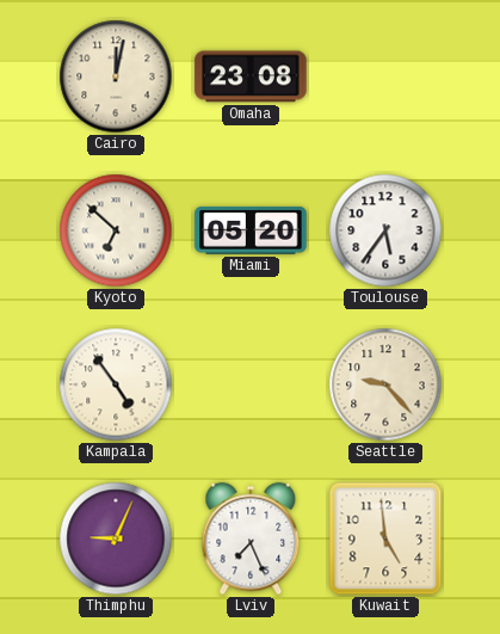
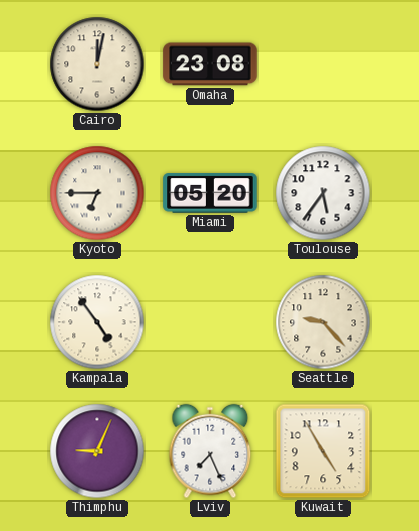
Kyoto: 6:52 -> 6:45
Kuwait: 4:59 -> 4:55
